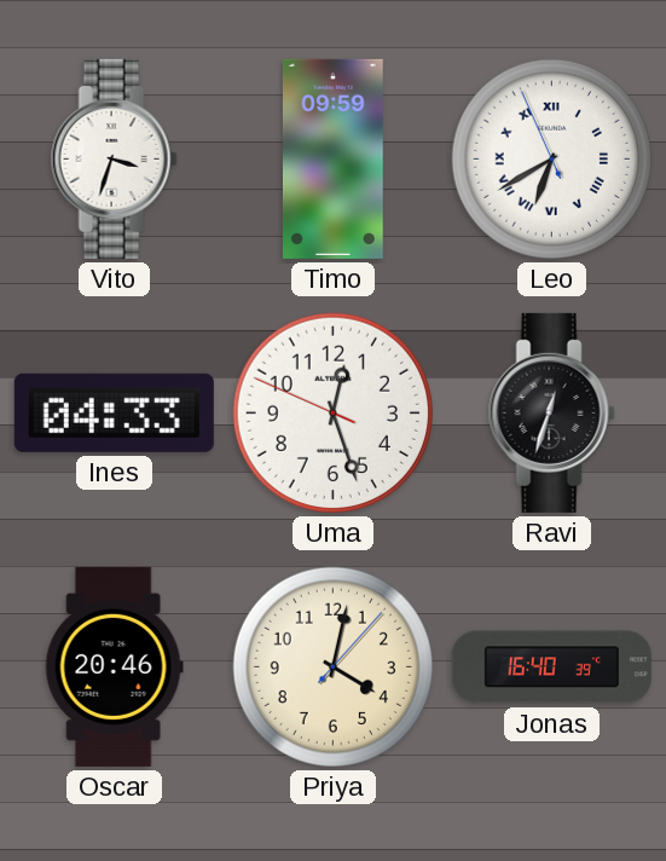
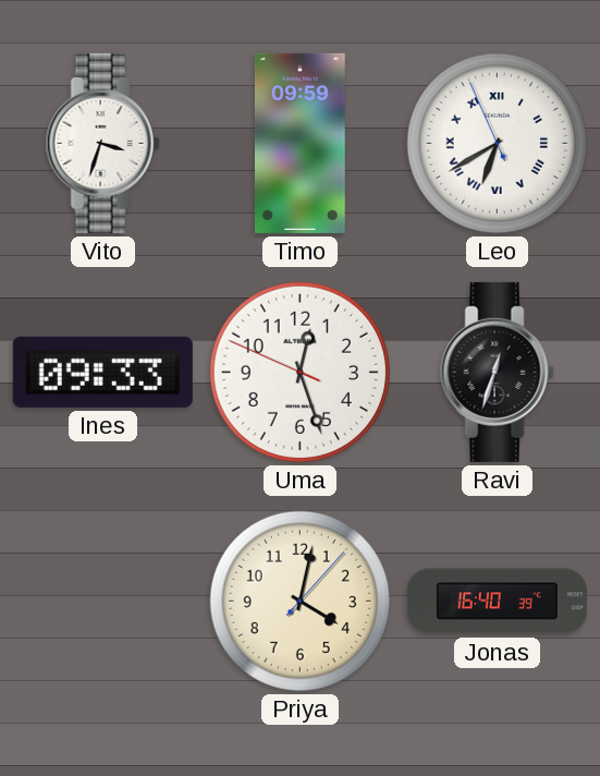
Ines: 04:33 -> 09:33
Oscar: 20:46 -> none
